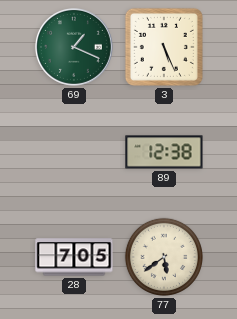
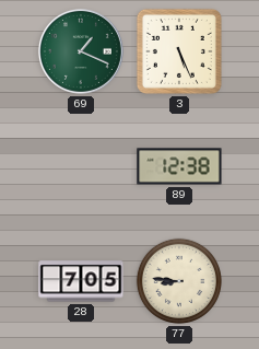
77: 5:39 -> 8:46
